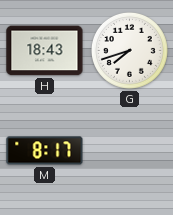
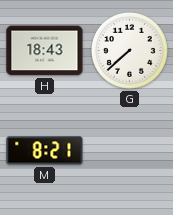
G: 7:42 -> 7:38
M: 8:17 -> 8:21
